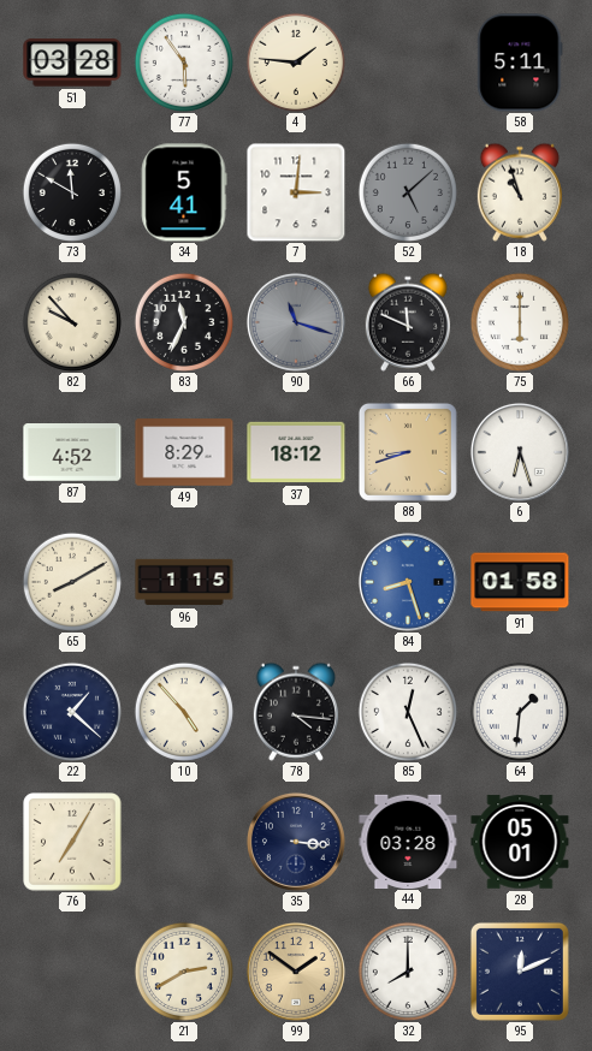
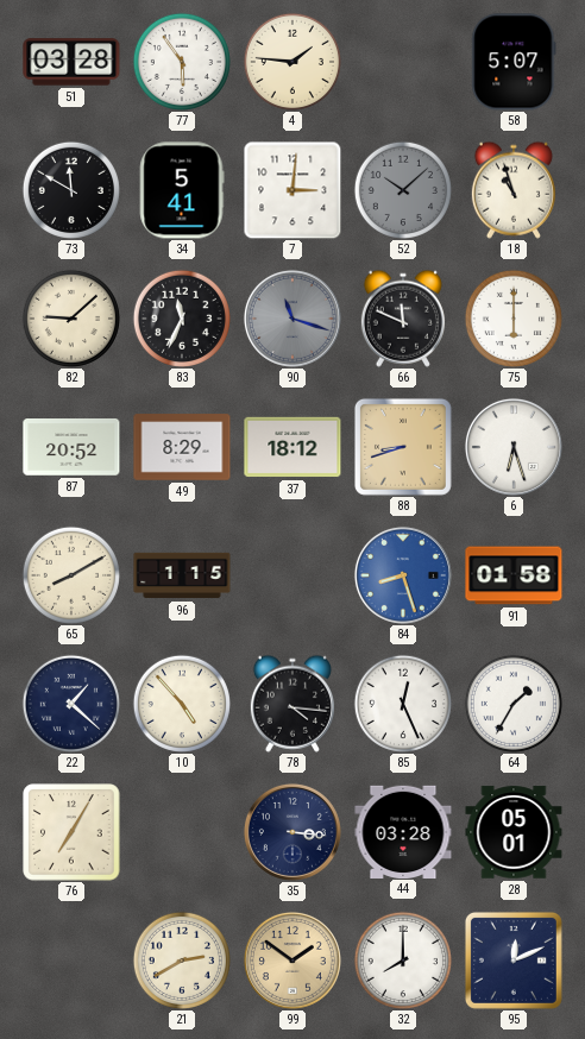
58: 5:11 -> 5:07
52: 5:08 -> 10:08
82: 9:53 -> 9:08
87: 4:52 -> 20:52
64: 1:31 -> 1:35
